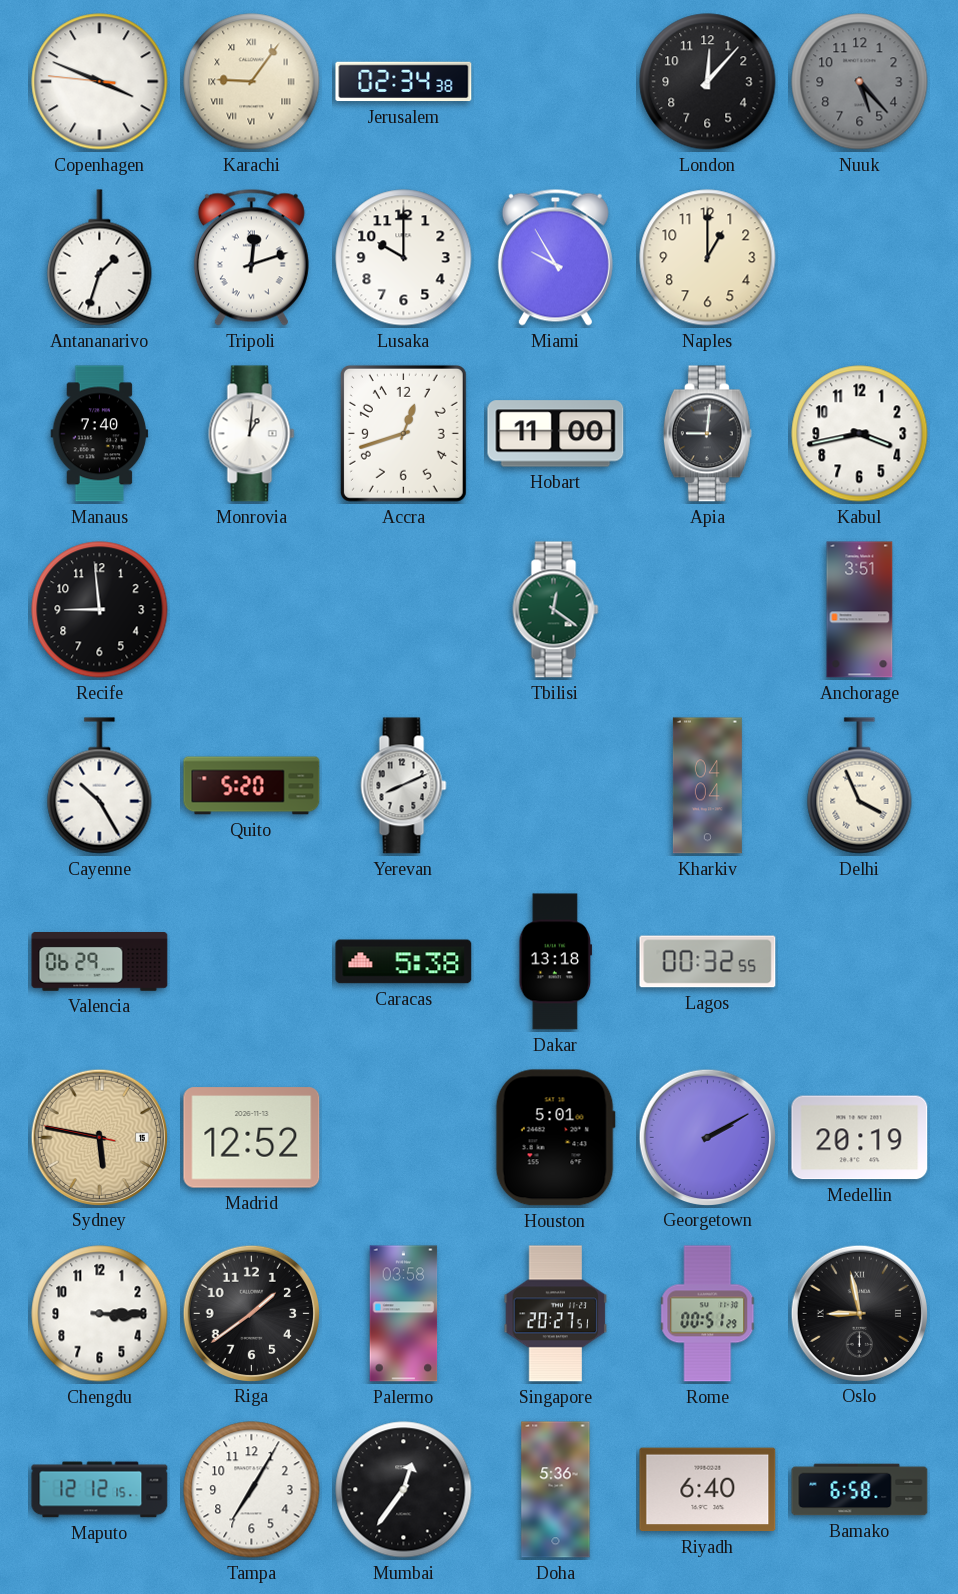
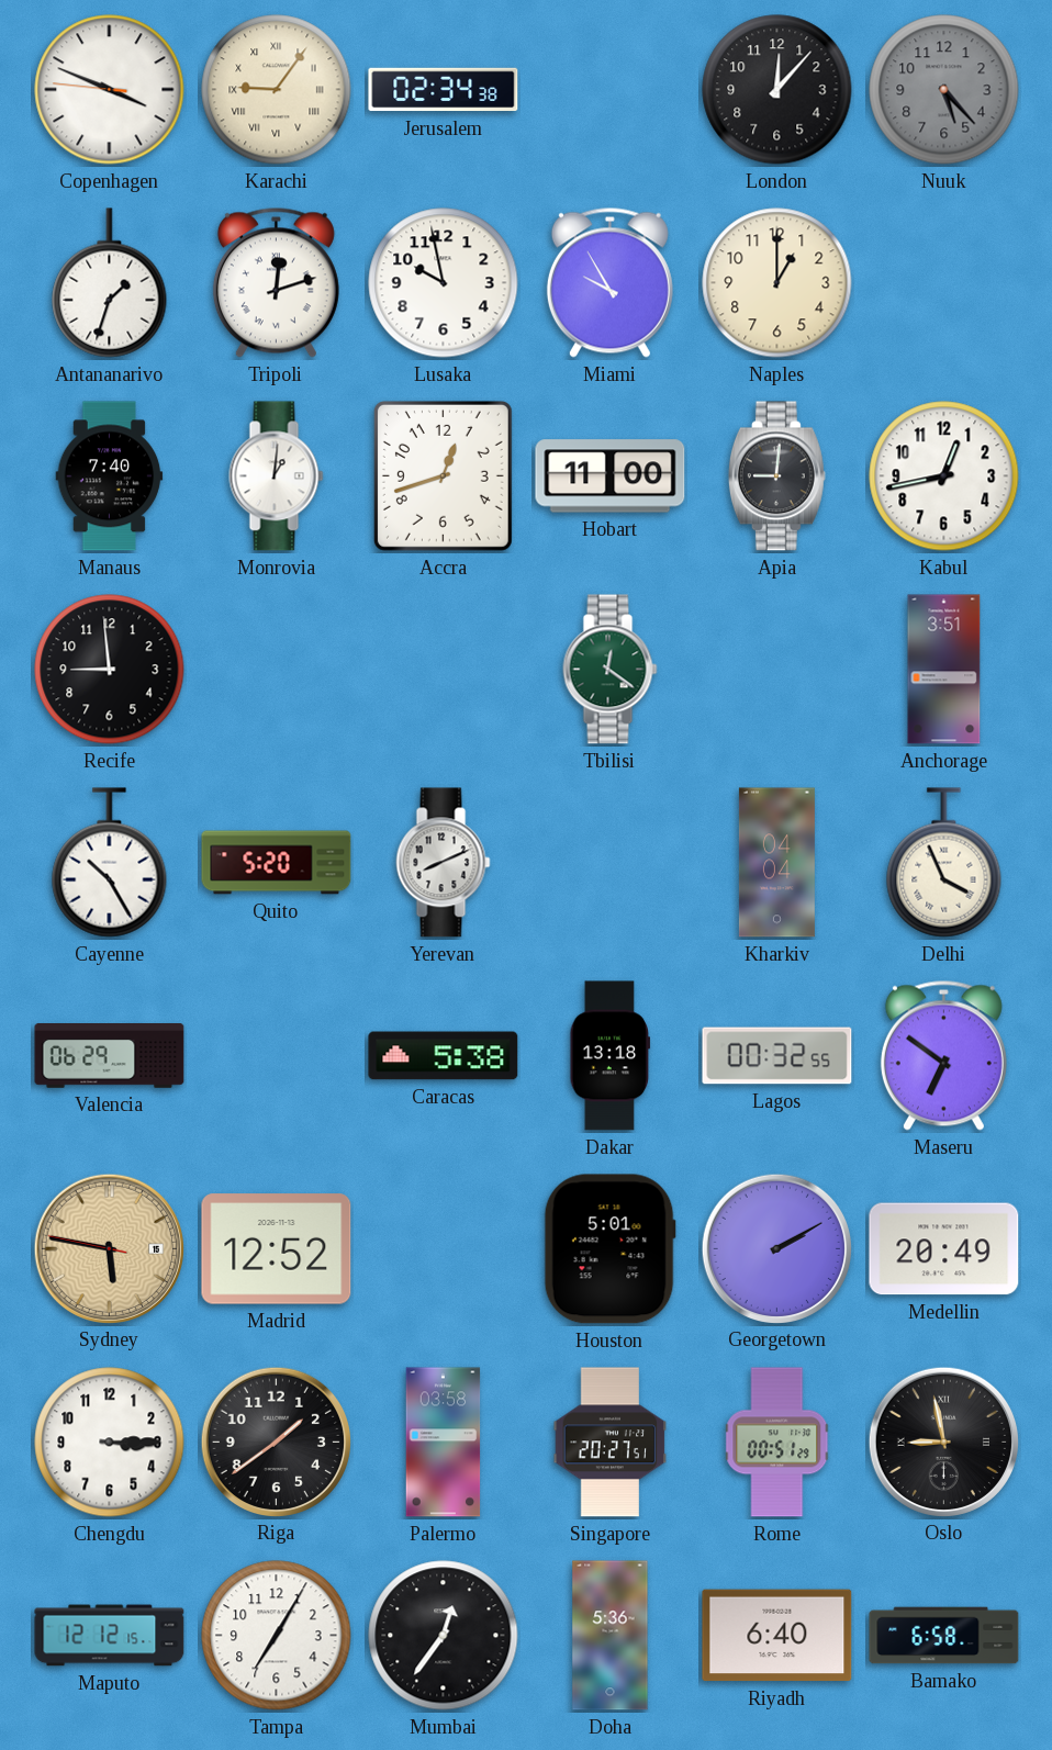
Lusaka: 10:00 -> 9:58
Kabul: 3:43 -> 12:43
Maseru: none -> 6:51
Medellin: 20:19 -> 20:49
